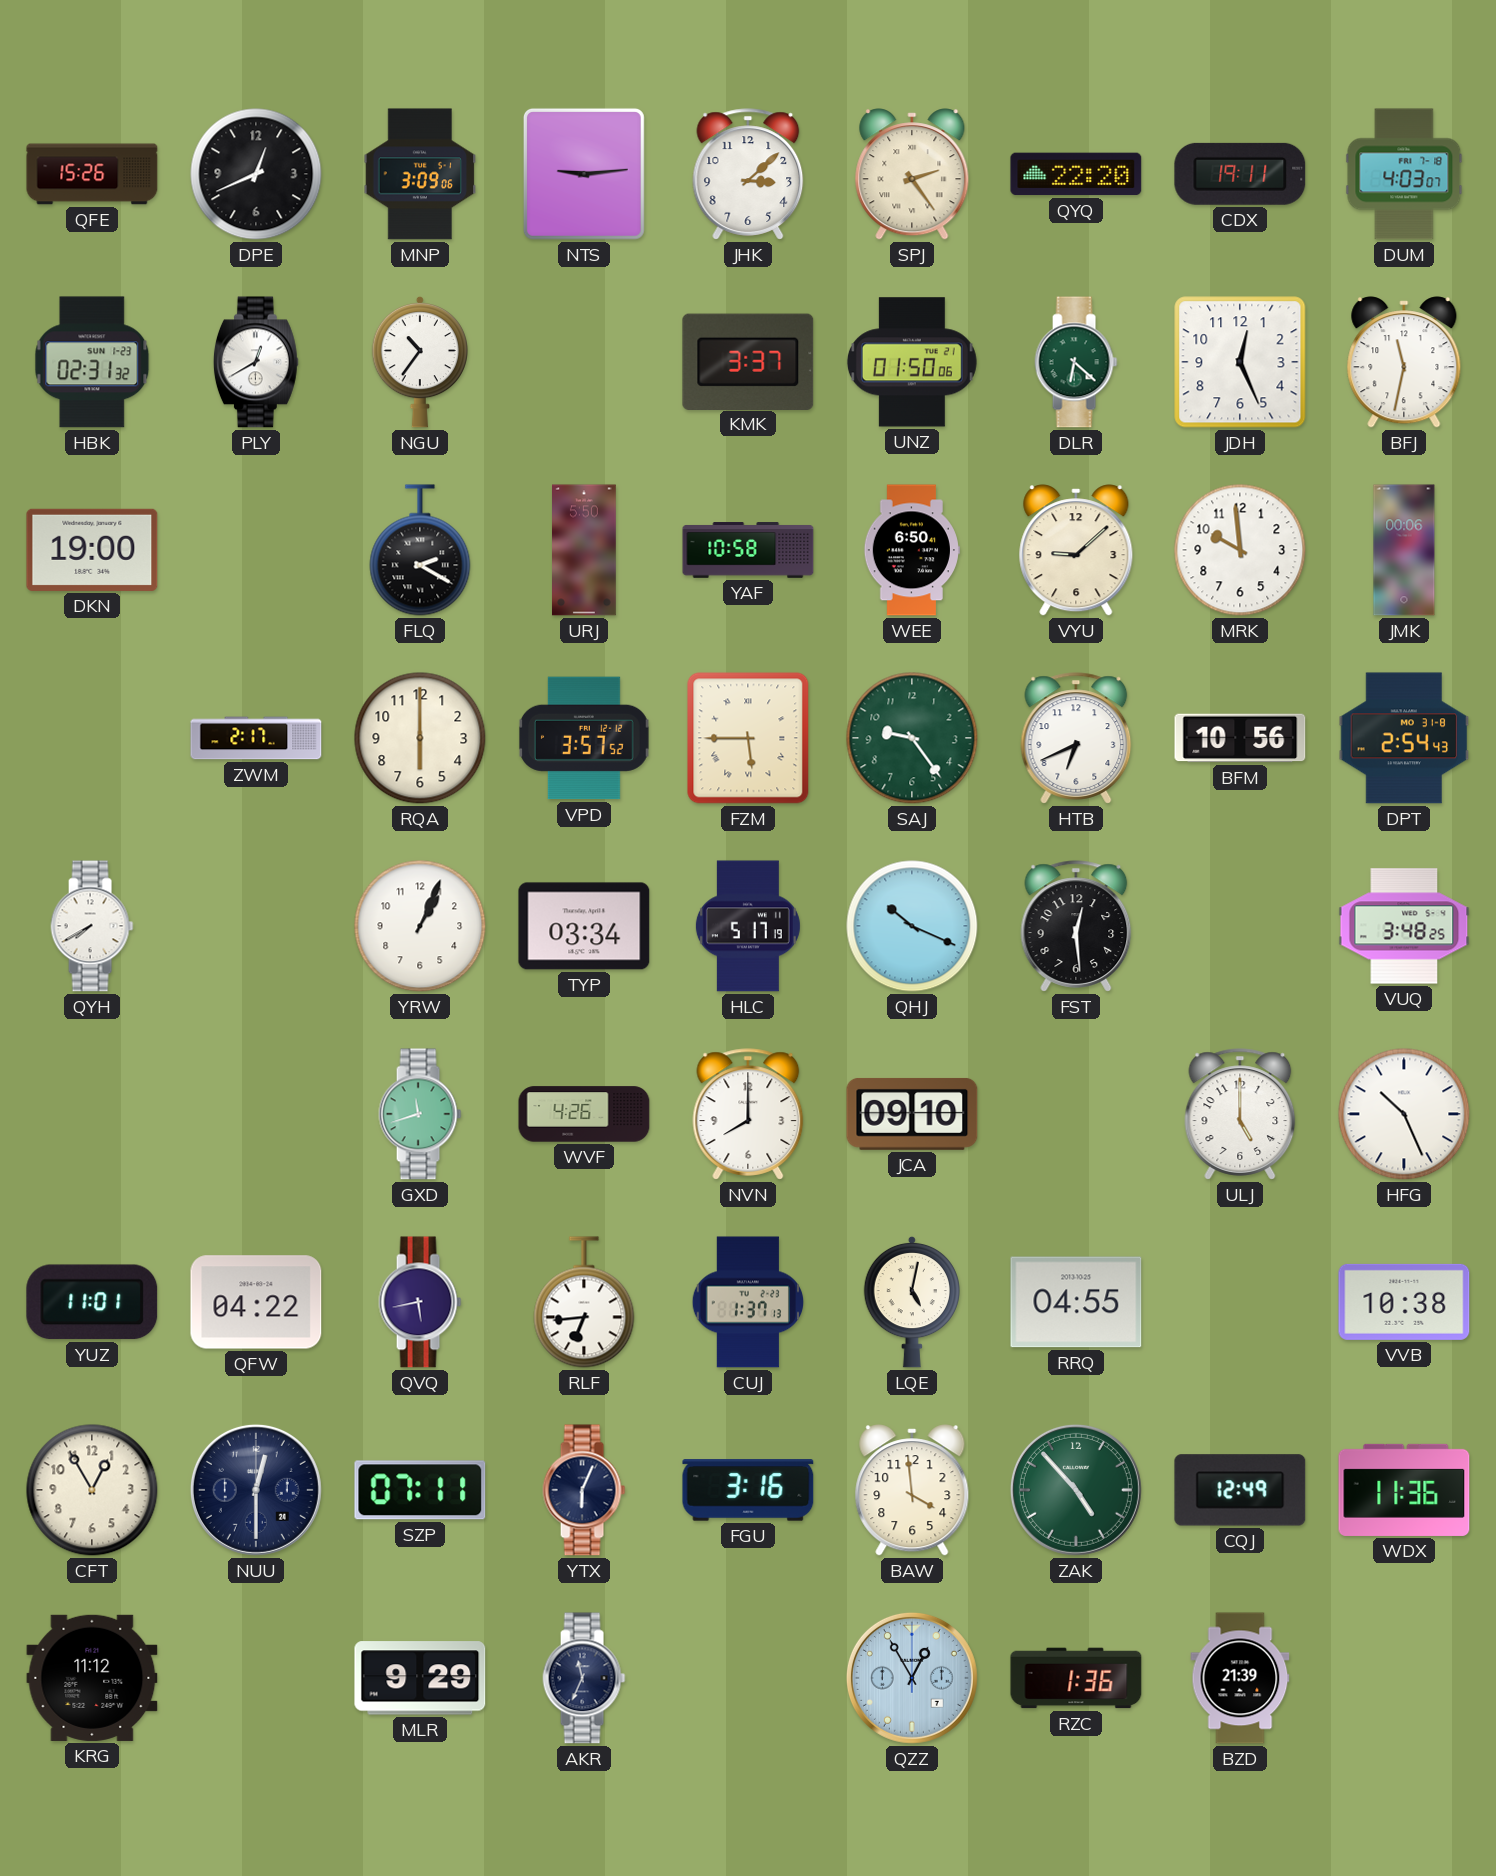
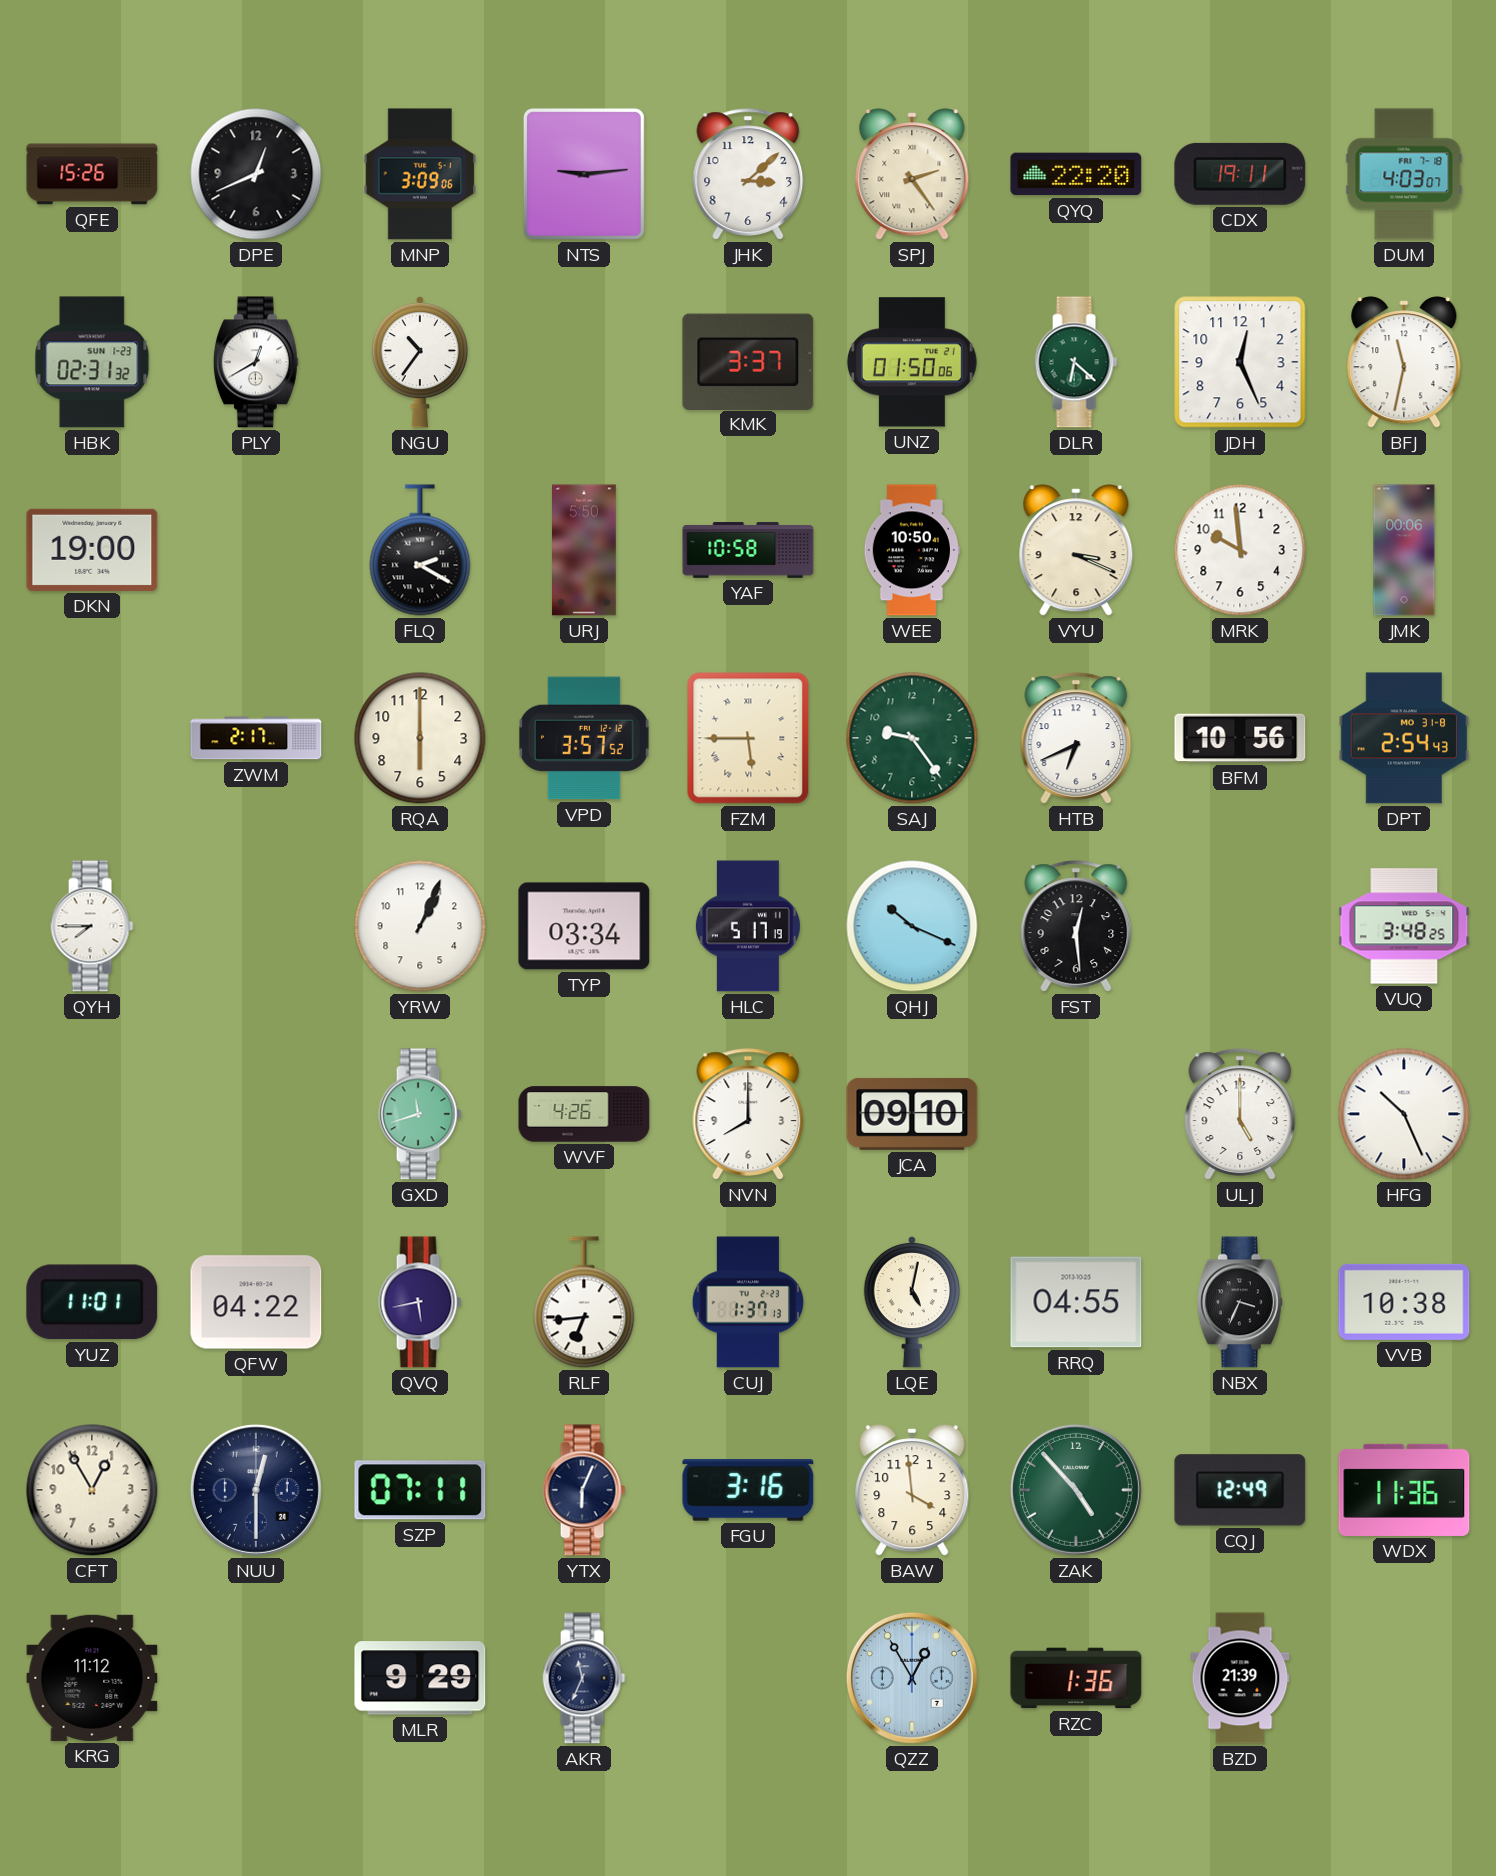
WEE: 6:50 -> 10:50
VYU: 9:08 -> 3:19
QYH: 7:40 -> 7:45
NBX: none -> 3:34
